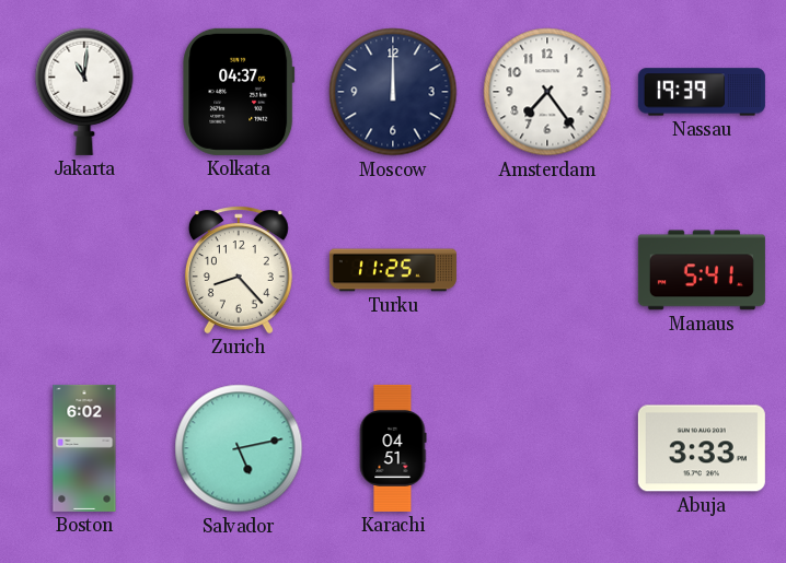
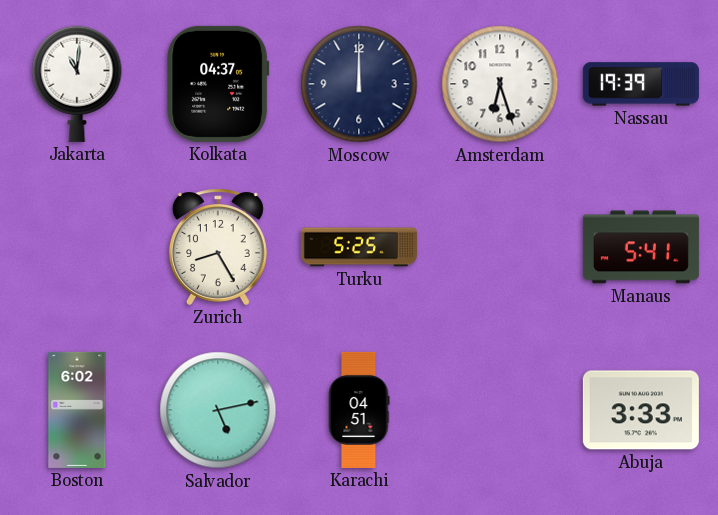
Amsterdam: 7:24 -> 6:27
Zurich: 8:23 -> 8:25
Turku: 11:25 -> 5:25
